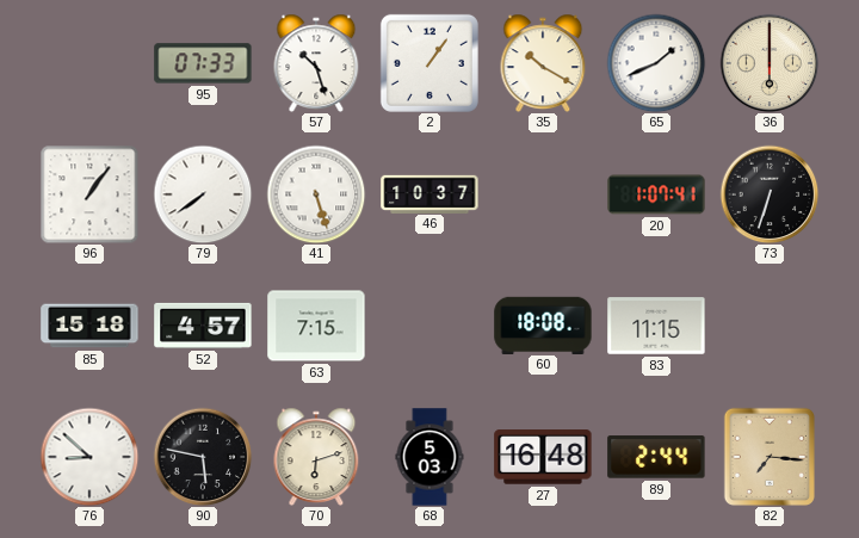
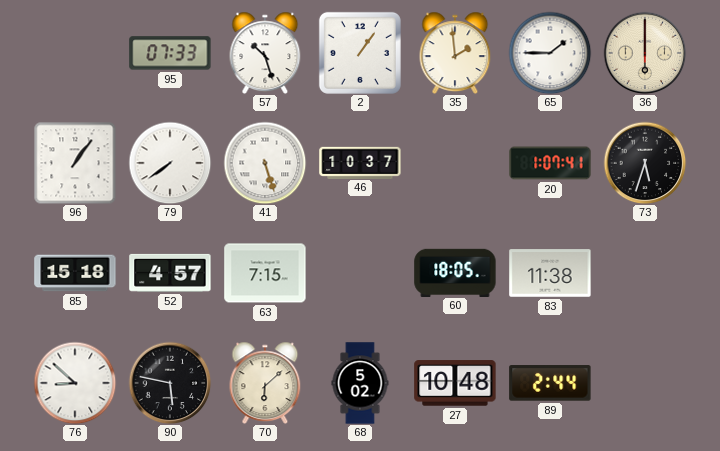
35: 10:20 -> 1:59
65: 1:41 -> 1:45
73: 6:33 -> 5:33
60: 18:08 -> 18:05
83: 11:15 -> 11:38
70: 6:12 -> 6:08
68: 5:03 -> 5:02
27: 16:48 -> 10:48
82: 7:16 -> none
